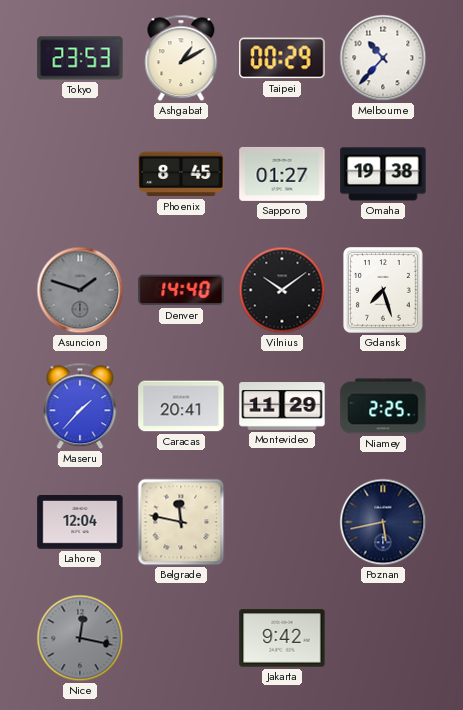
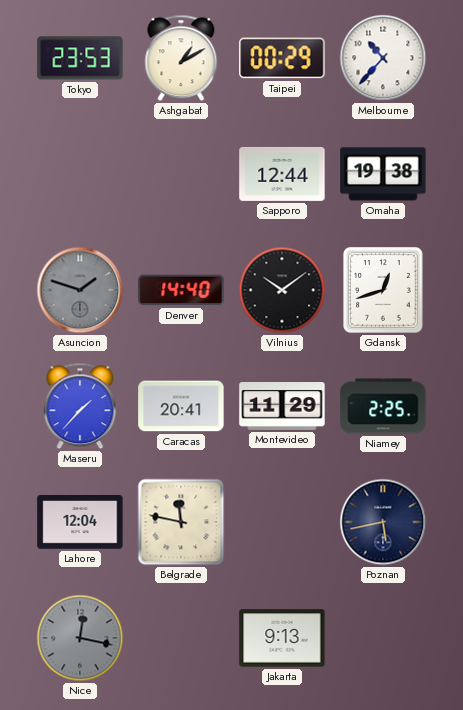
Phoenix: 8:45 -> none
Sapporo: 01:27 -> 12:44
Gdansk: 7:27 -> 12:42
Jakarta: 9:42 -> 9:13
